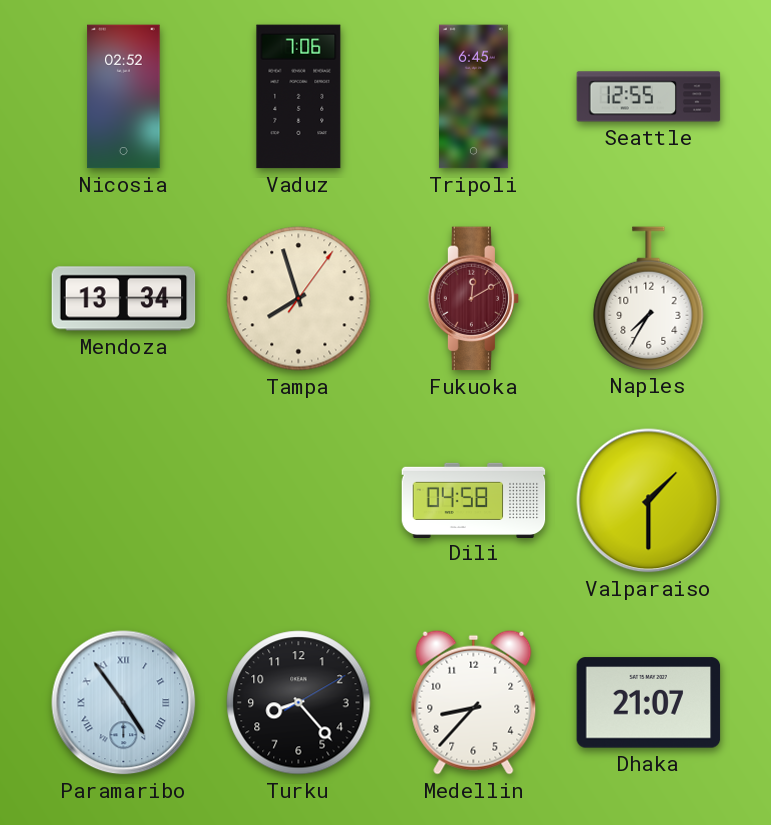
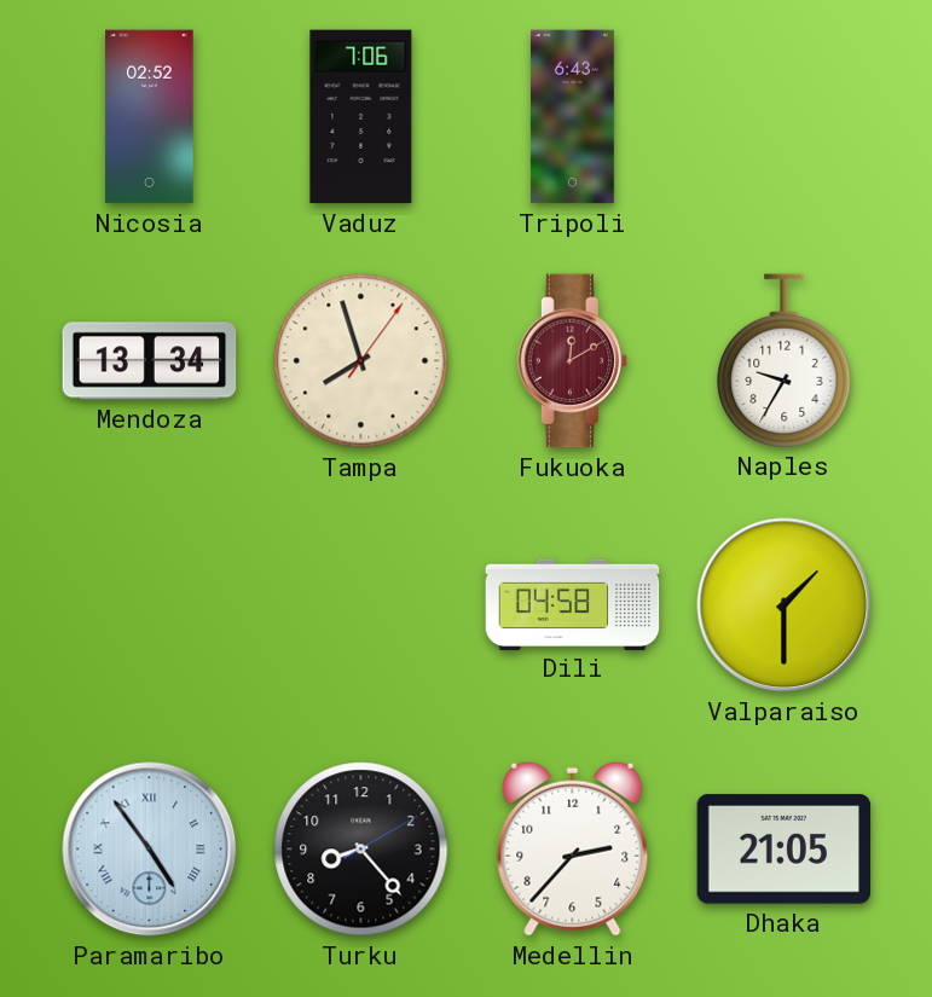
Tripoli: 6:45 -> 6:43
Seattle: 12:55 -> none
Naples: 7:35 -> 9:35
Medellin: 8:37 -> 2:37
Dhaka: 21:07 -> 21:05
